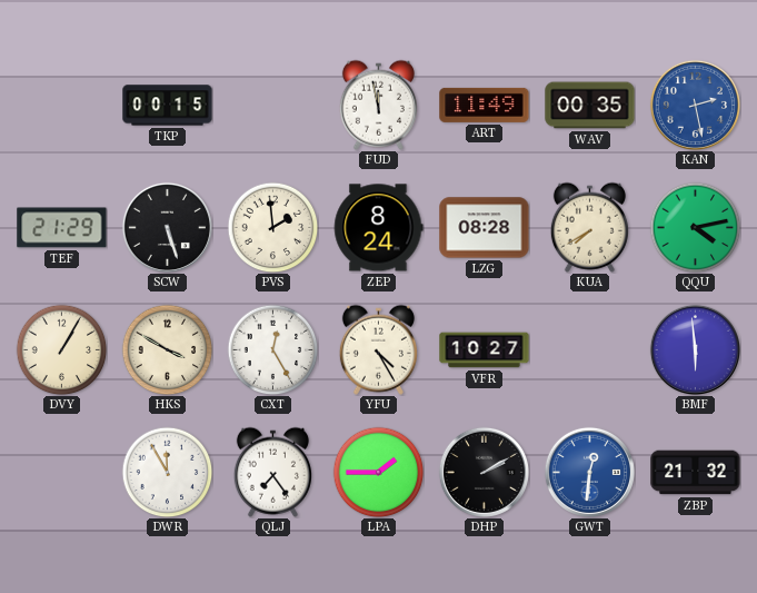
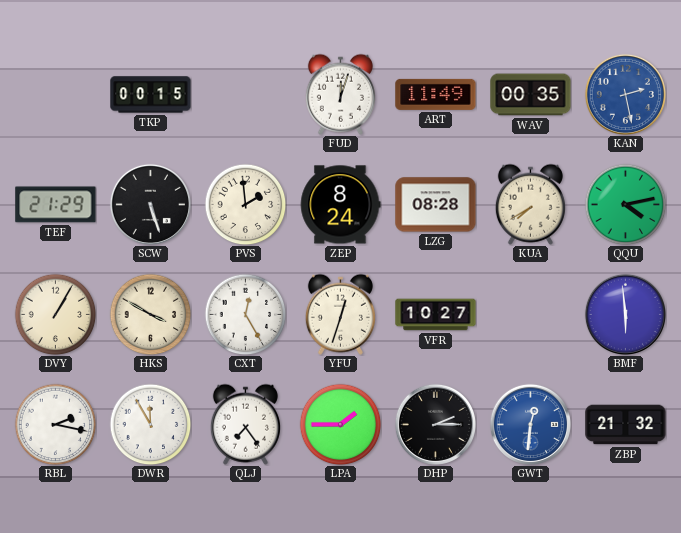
FUD: 11:58 -> 12:03
YFU: 4:25 -> 12:33
RBL: none -> 2:17
DHP: 2:10 -> 2:15
